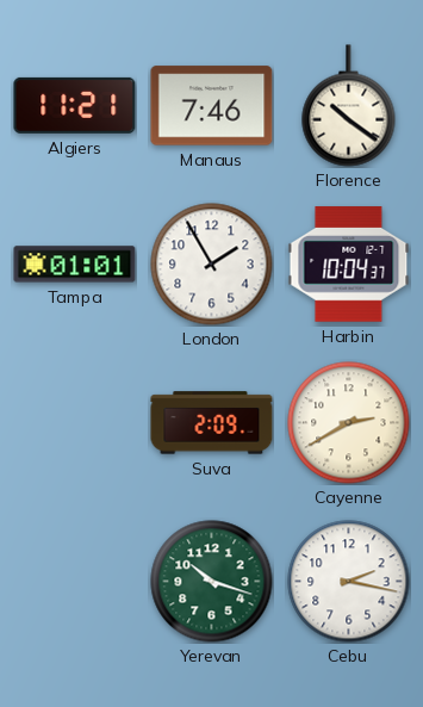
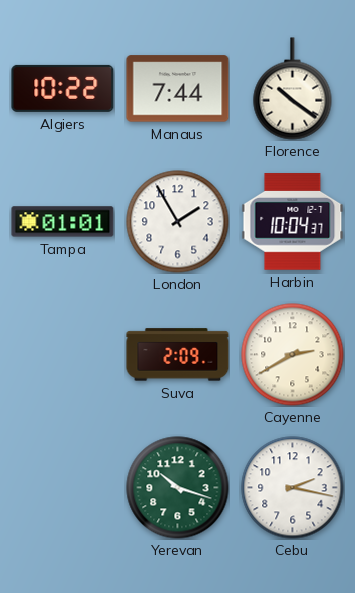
Algiers: 11:21 -> 10:22
Manaus: 7:46 -> 7:44
